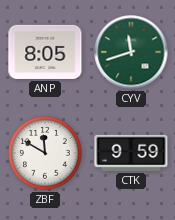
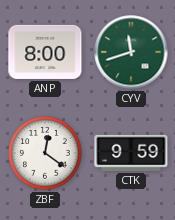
ANP: 8:05 -> 8:00
ZBF: 11:50 -> 12:21
